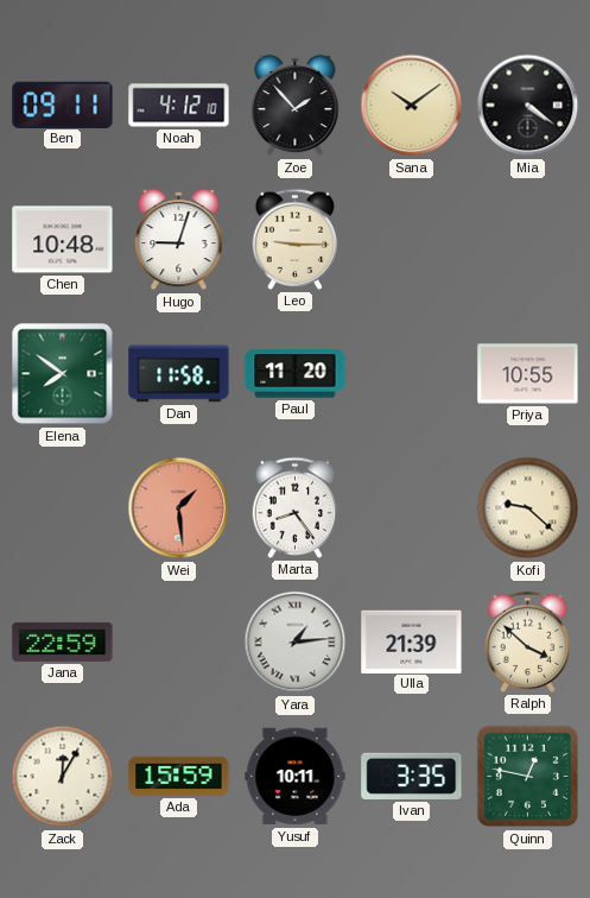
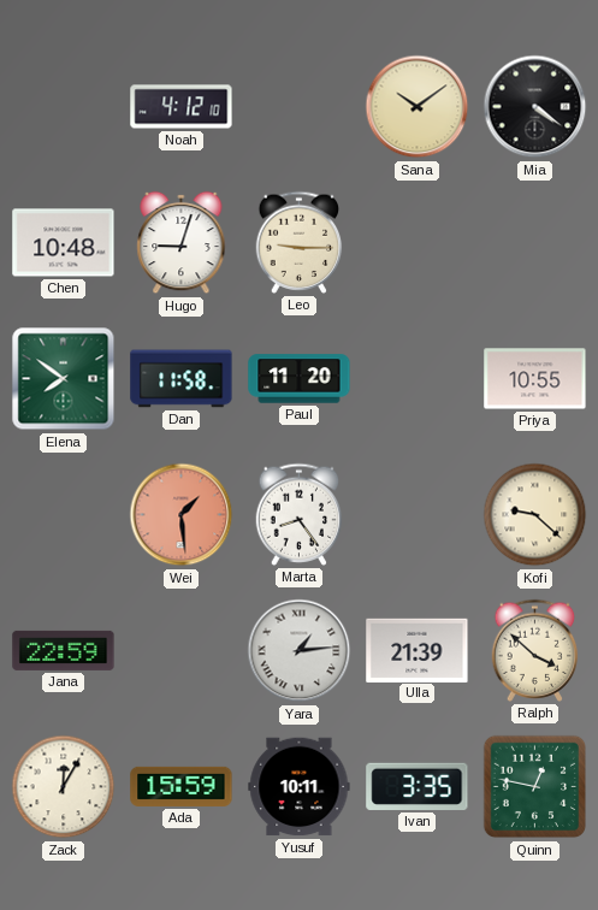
Ben: 09:11 -> none
Zoe: 1:53 -> none
